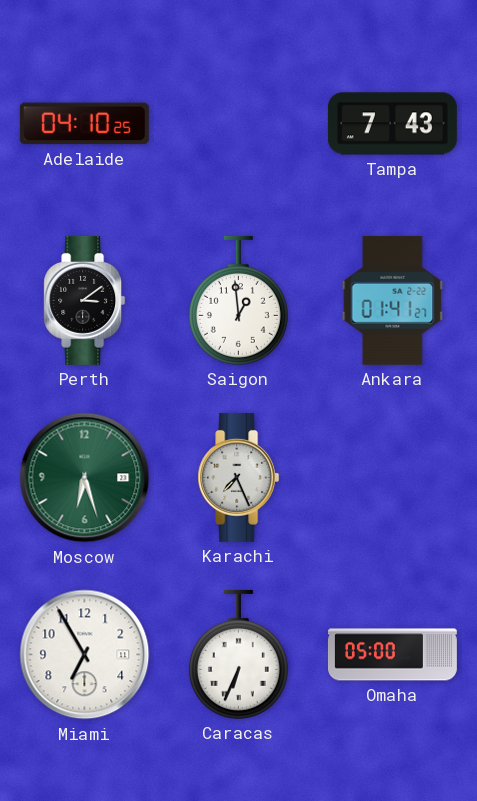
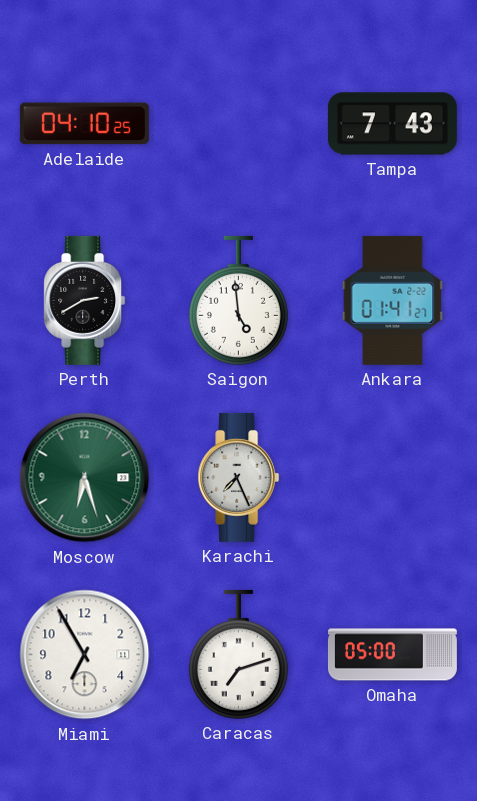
Perth: 3:09 -> 2:40
Saigon: 12:59 -> 4:59
Caracas: 6:34 -> 7:12
